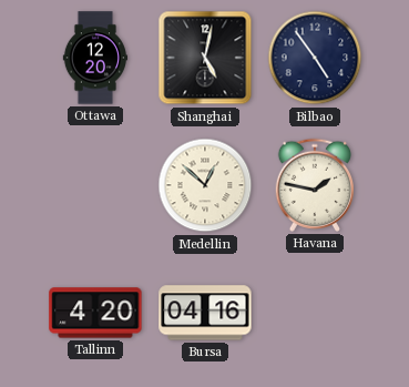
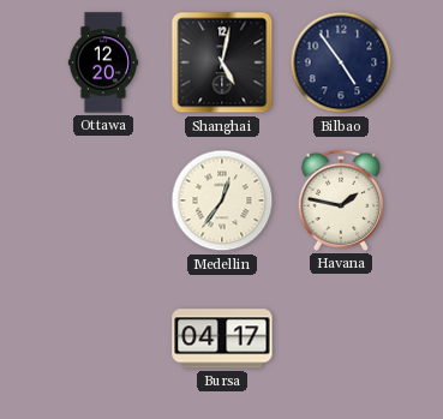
Medellin: 12:52 -> 12:36
Tallinn: 4:20 -> none
Bursa: 04:16 -> 04:17
